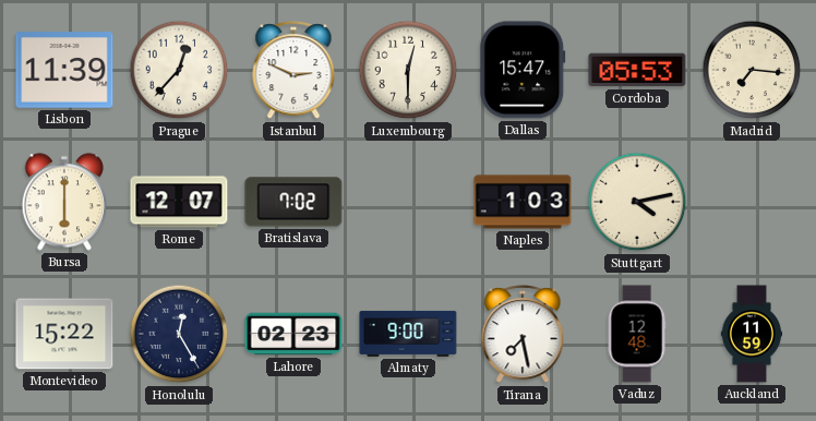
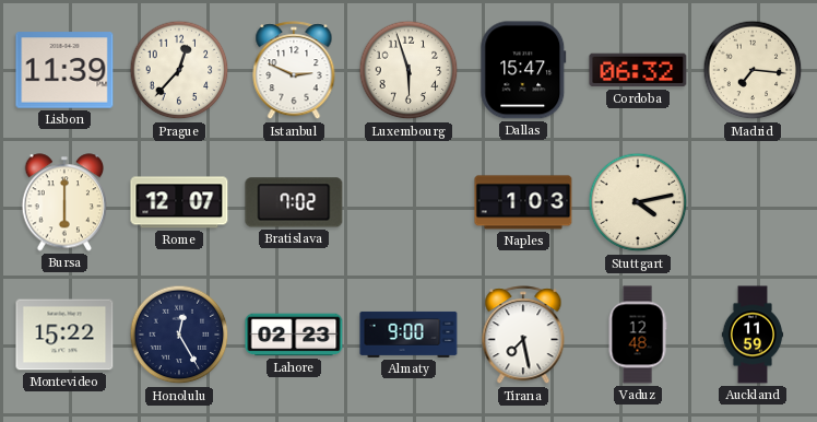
Luxembourg: 12:30 -> 5:57
Cordoba: 05:53 -> 06:32
